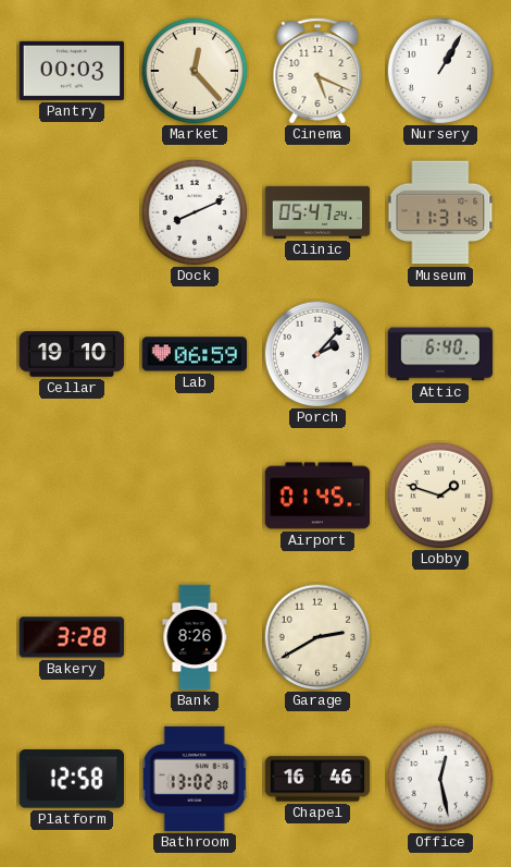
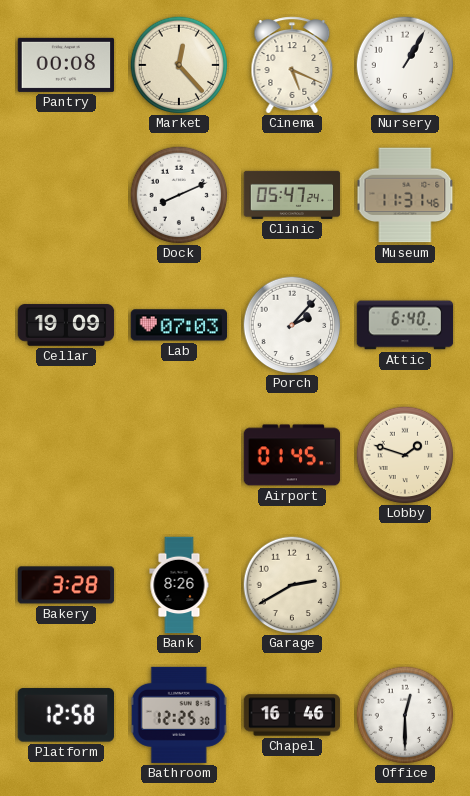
Pantry: 00:03 -> 00:08
Cellar: 19:10 -> 19:09
Lab: 06:59 -> 07:03
Bathroom: 13:02 -> 12:25
Office: 12:28 -> 12:30
